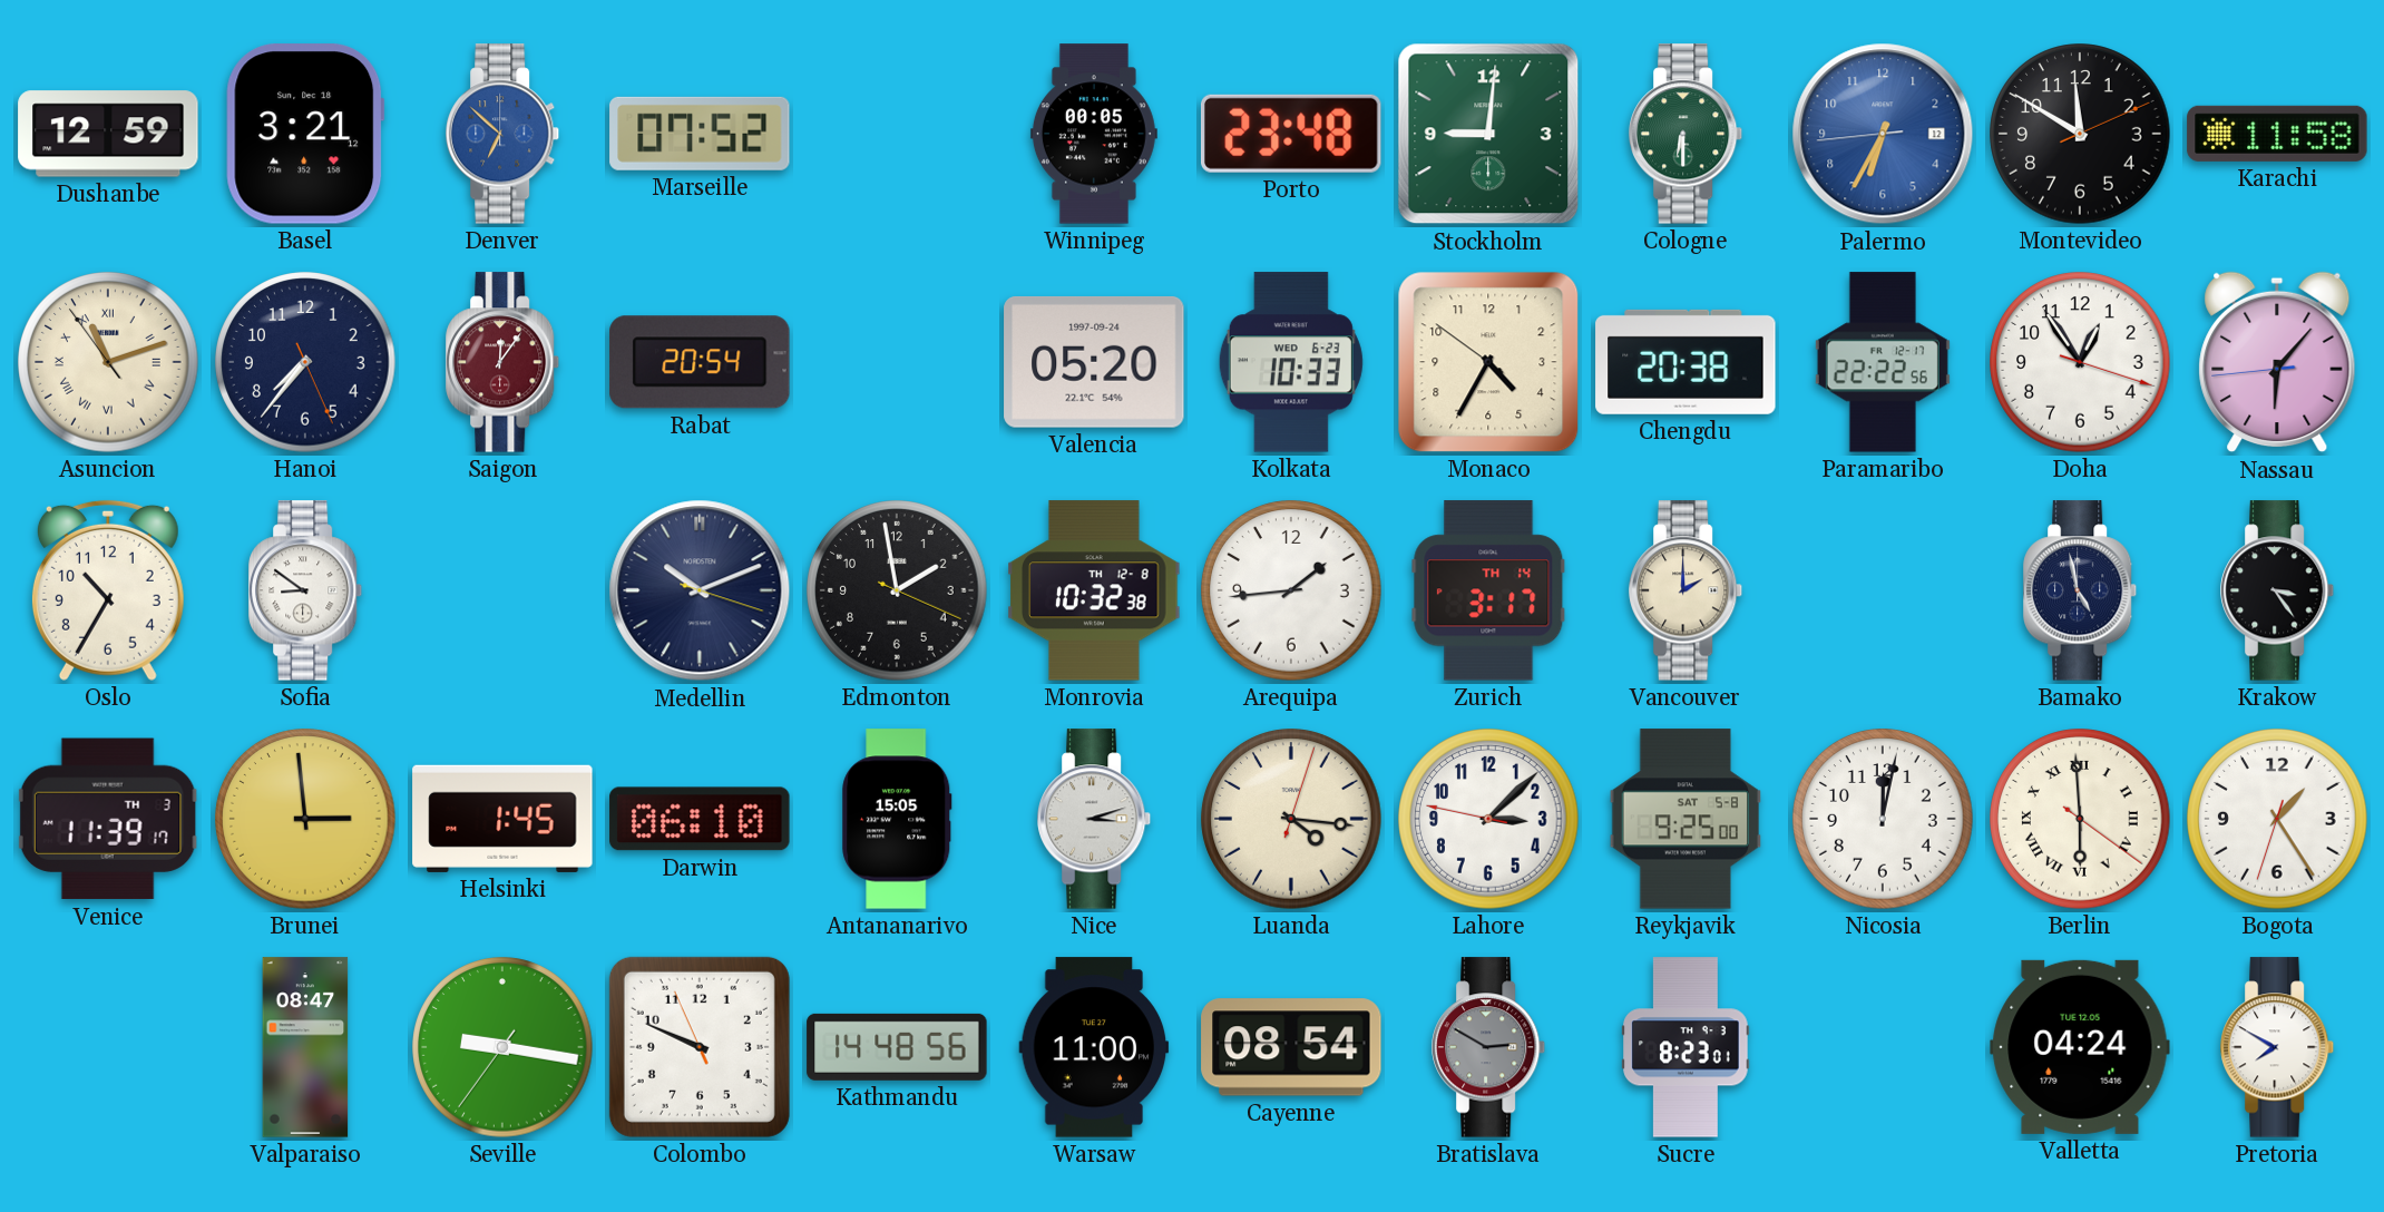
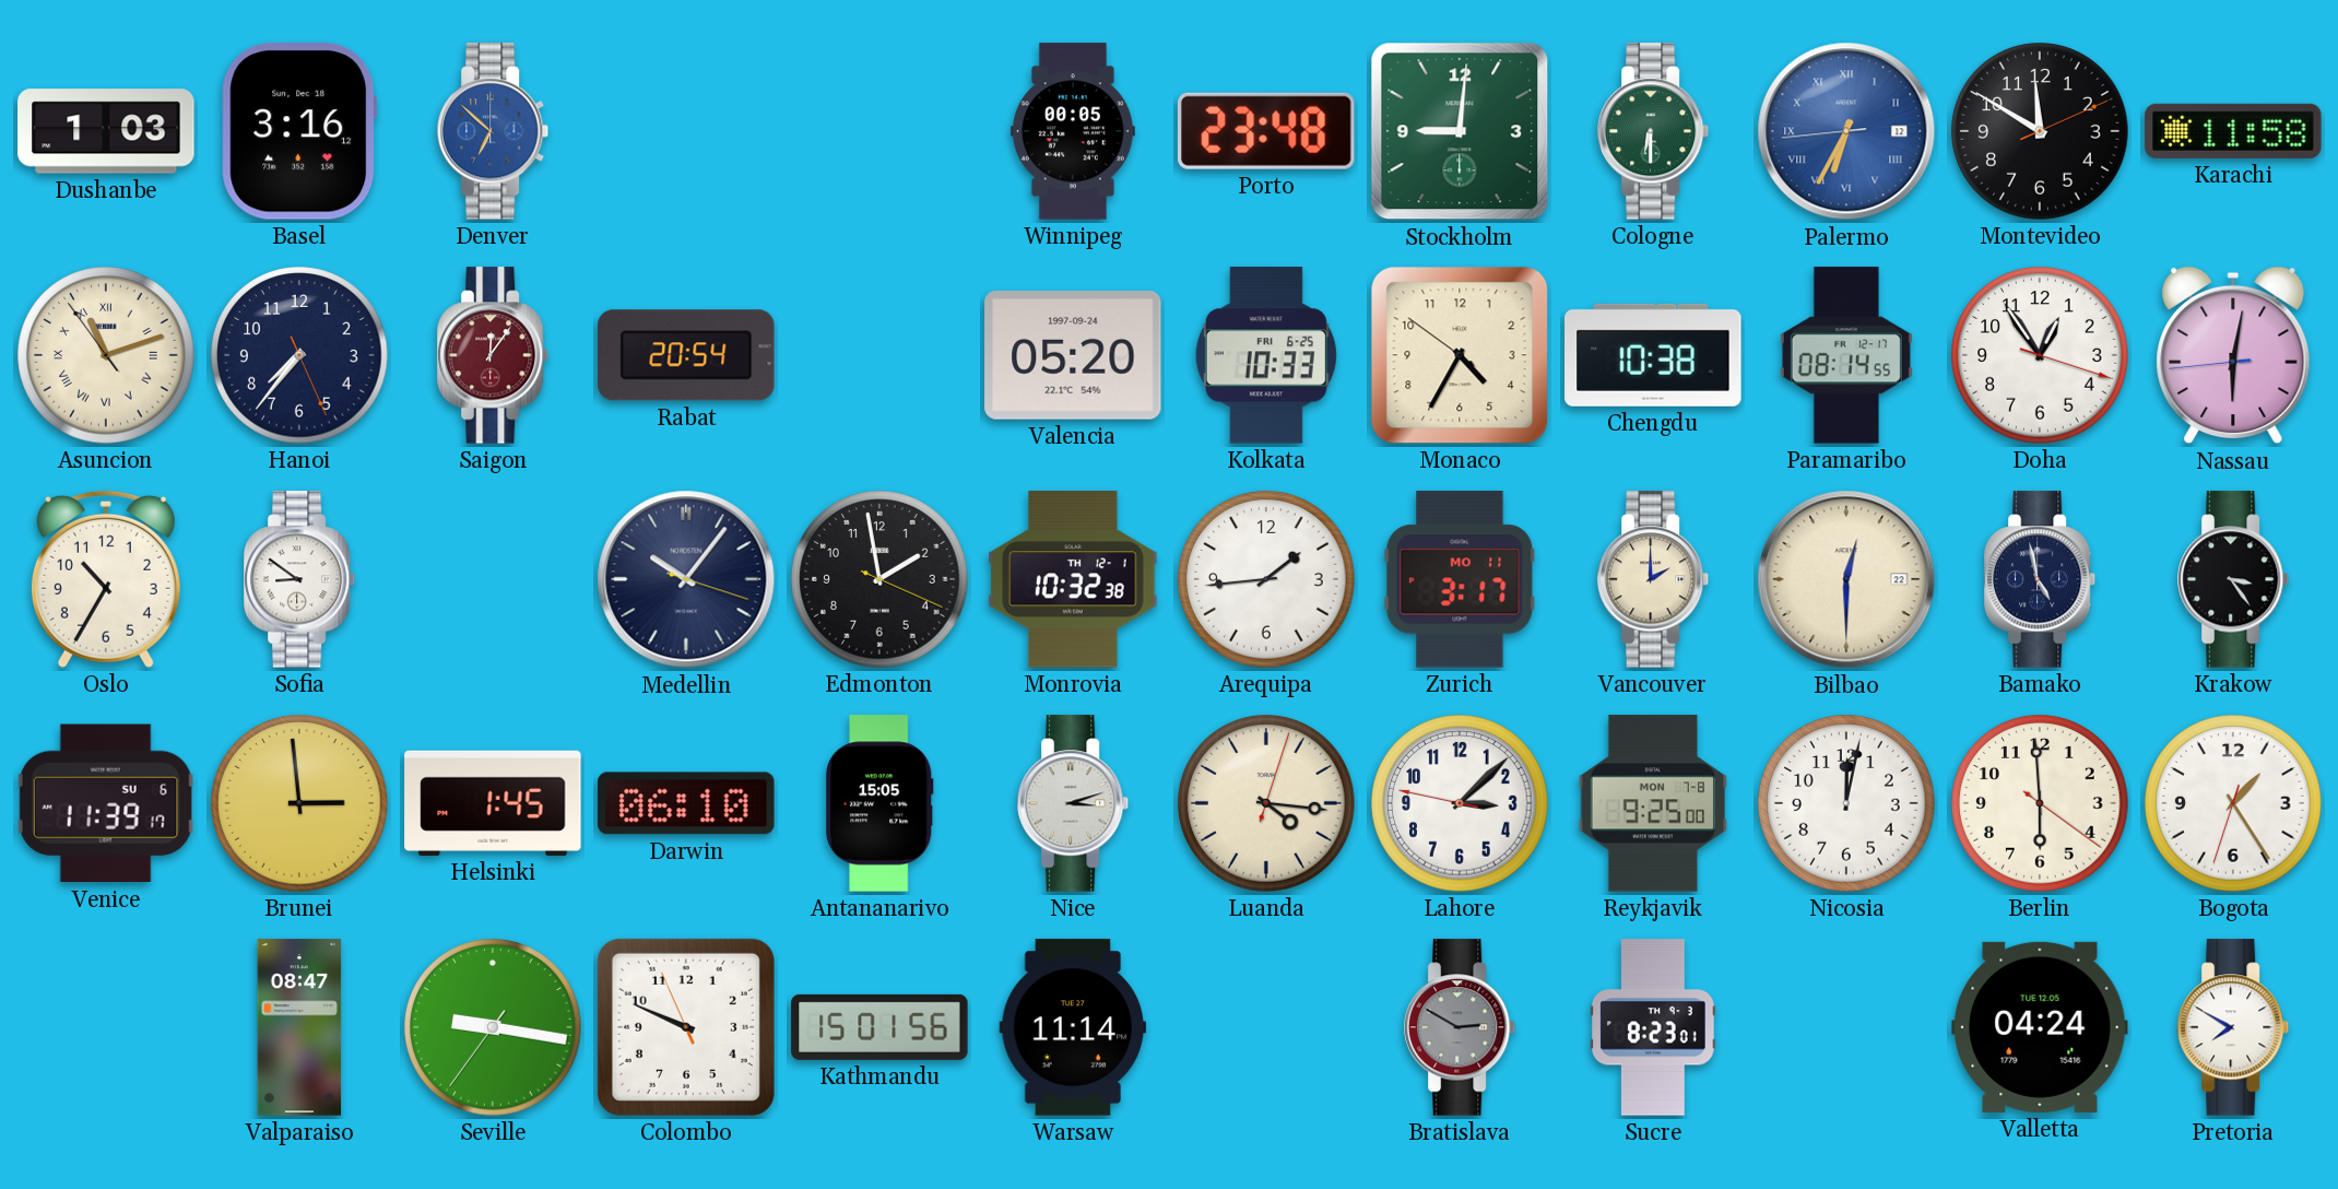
Dushanbe: 12:59 -> 1:03
Basel: 3:21 -> 3:16
Marseille: 07:52 -> none
Palermo numerals: Arabic -> Roman
Kolkata date: WED 6-23 -> FRI 6-25
Chengdu: 20:38 -> 10:38
Paramaribo: 22:22 -> 08:14
Nassau: 6:06 -> 6:01
Medellin: 10:11 -> 10:06
Monrovia date: TH 12-8 -> TH 12-1
Zurich date: TH 14 -> MO 11
Bilbao: none -> 12:30
Venice date: TH 3 -> SU 6
Reykjavik date: SAT 5-8 -> MON 7-8
Berlin numerals: Roman -> Arabic
Kathmandu: 14:48 -> 15:01
Warsaw: 11:00 -> 11:14
Cayenne: 08:54 -> none
